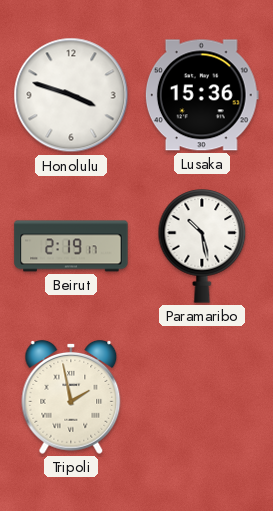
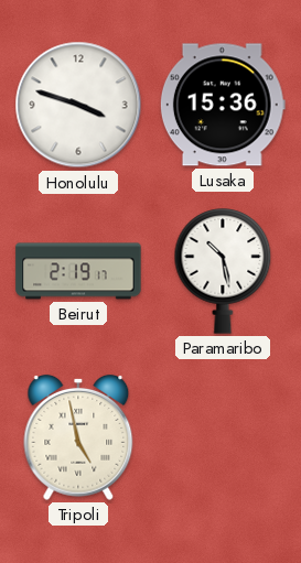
Tripoli: 1:58 -> 4:58
